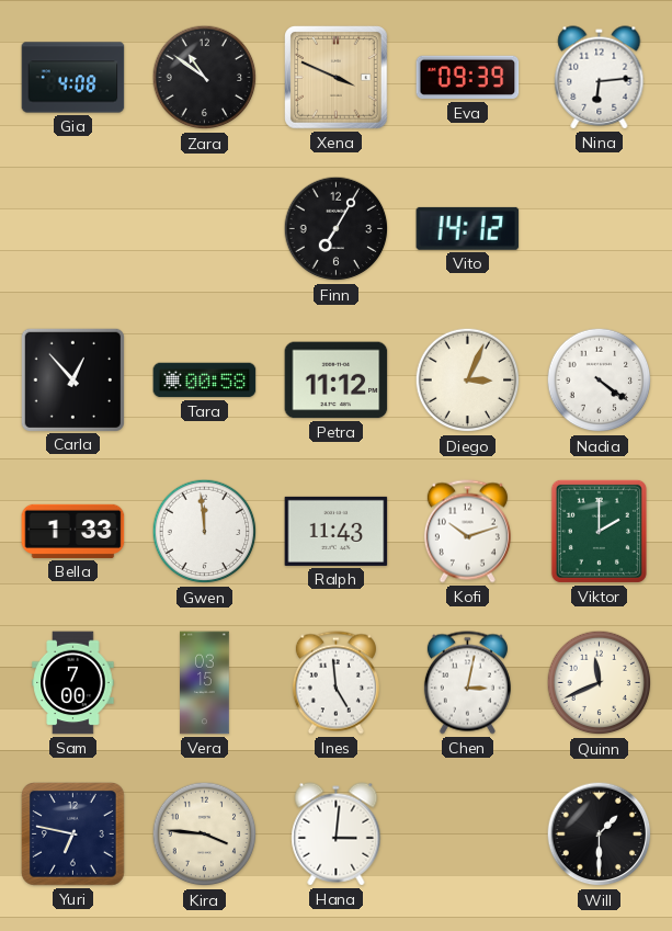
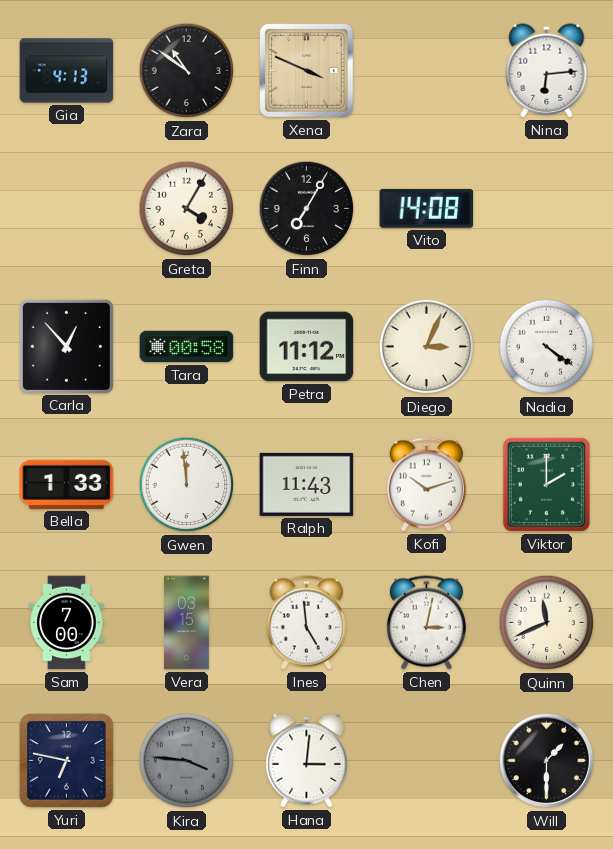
Gia: 4:08 -> 4:13
Eva: 09:39 -> none
Greta: none -> 4:05
Vito: 14:12 -> 14:08
Kira dial: cream -> grey
